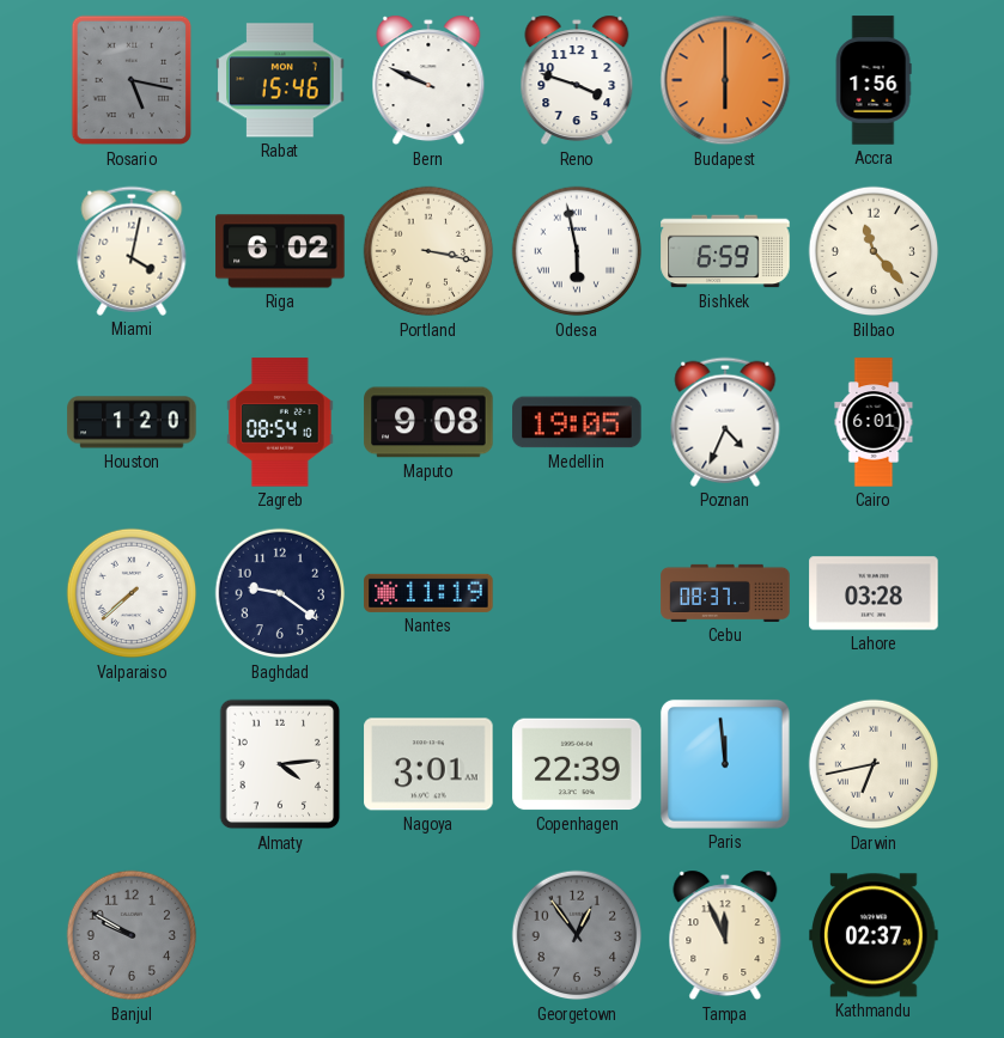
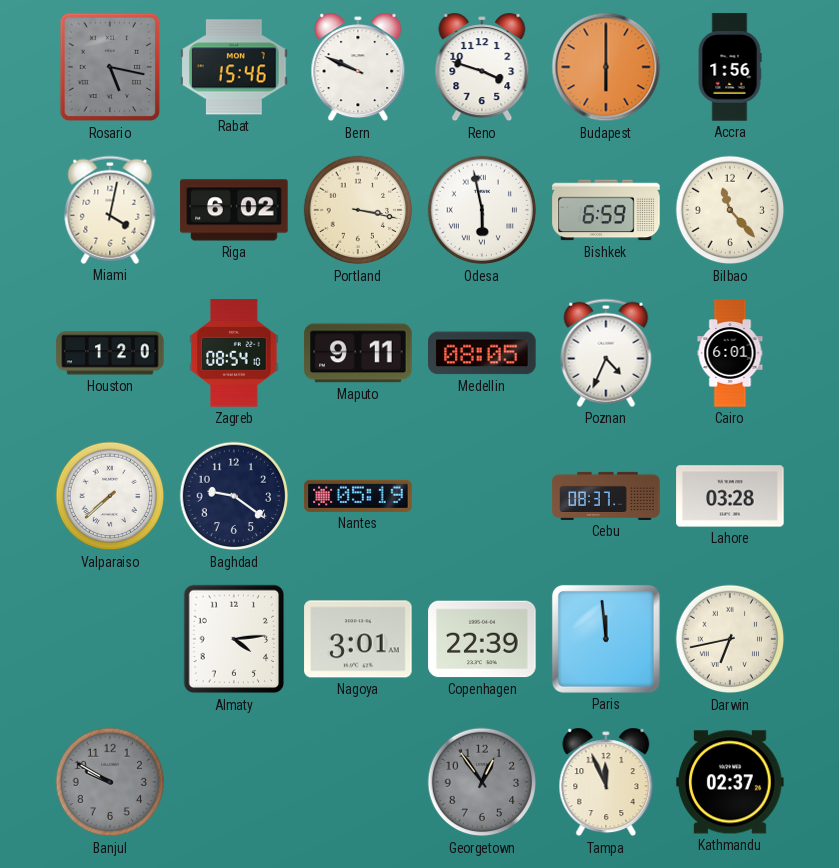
Maputo: 9:08 -> 9:11
Medellin: 19:05 -> 08:05
Nantes: 11:19 -> 05:19
